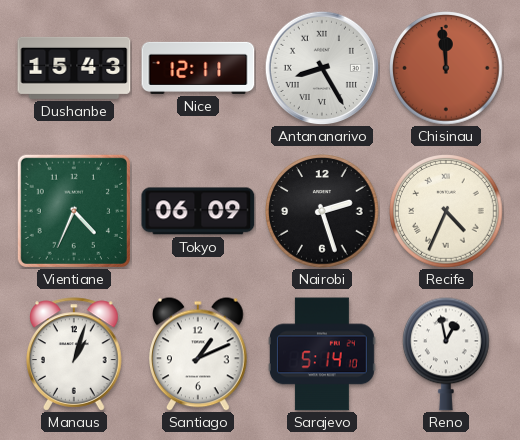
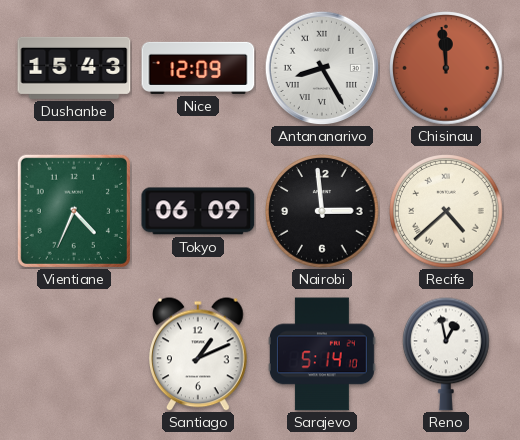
Nice: 12:11 -> 12:09
Nairobi: 2:27 -> 2:59
Recife: 4:34 -> 4:38
Manaus: 1:03 -> none
